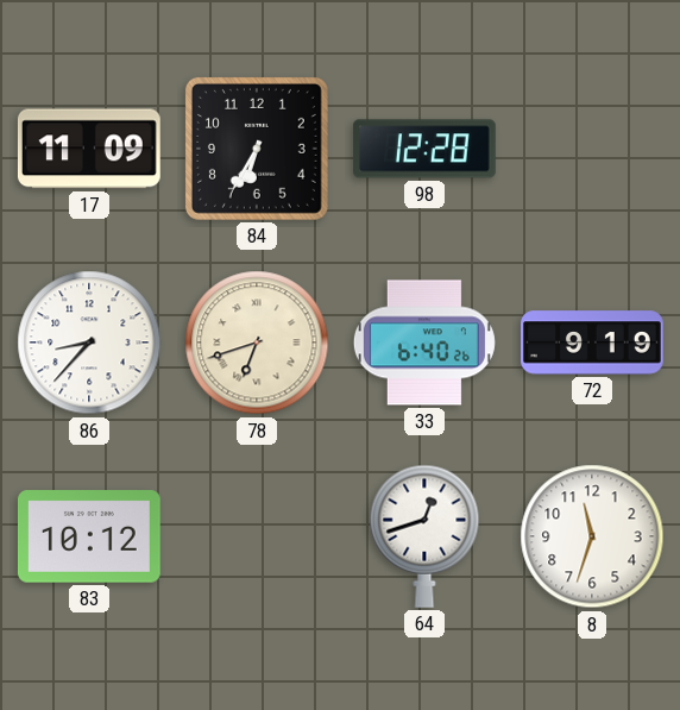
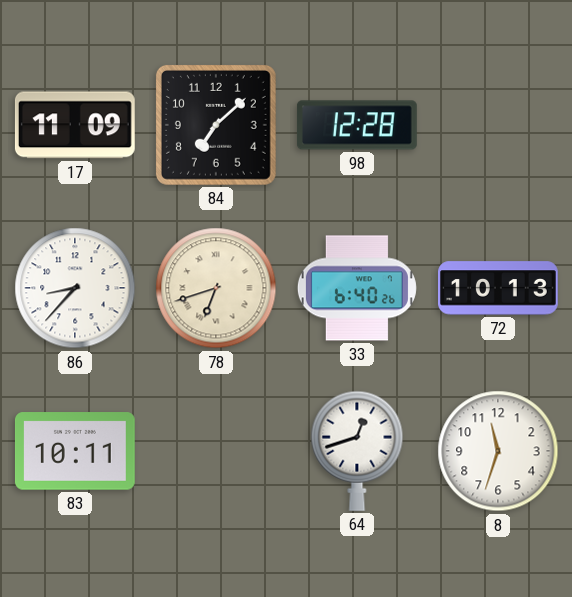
84: 6:35 -> 7:08
72: 9:19 -> 10:13
83: 10:12 -> 10:11
